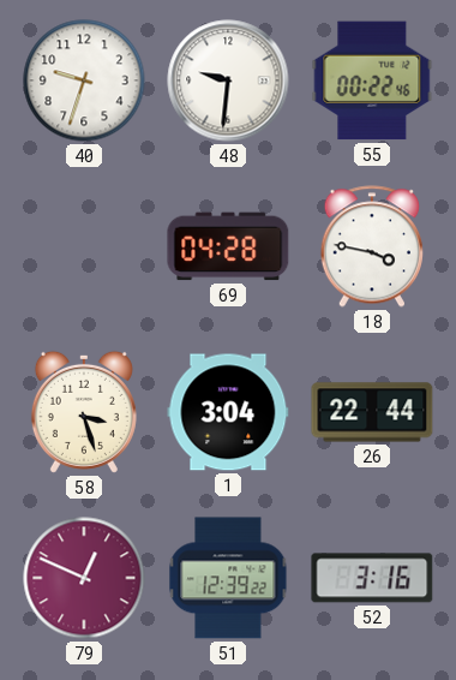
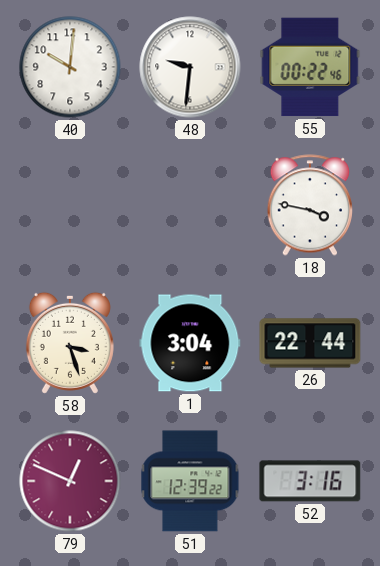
40: 9:33 -> 10:01
69: 04:28 -> none
